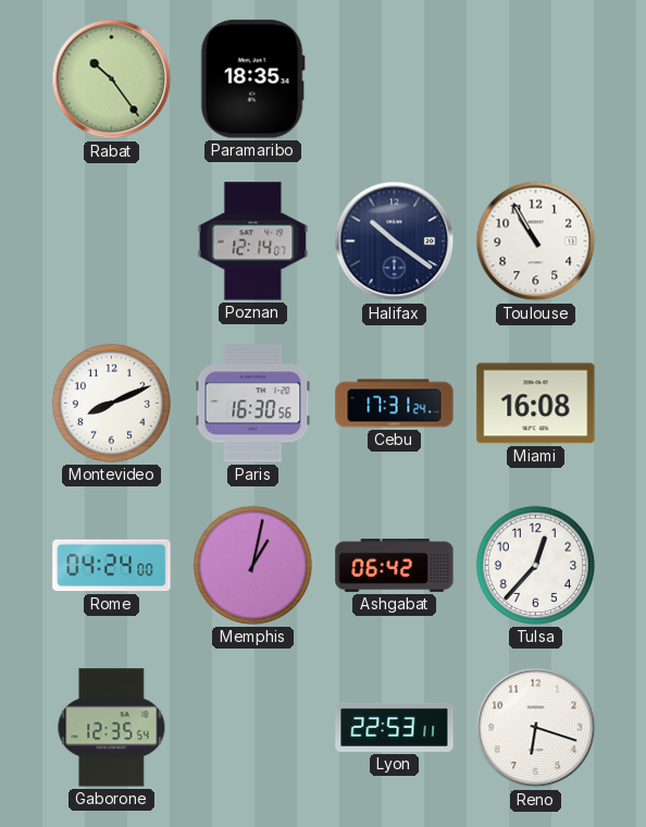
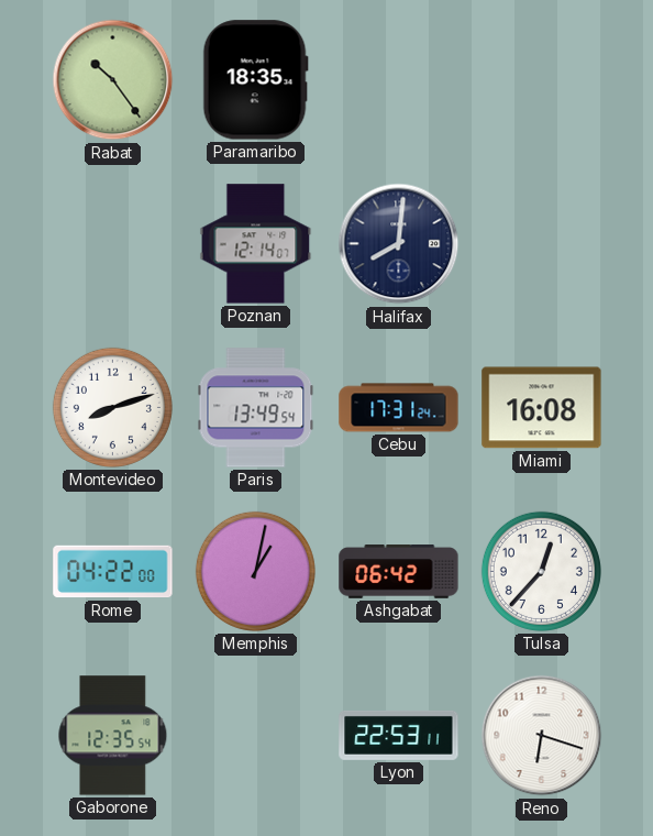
Halifax: 10:21 -> 8:01
Toulouse: 10:55 -> none
Montevideo: 8:11 -> 8:12
Paris: 16:30 -> 13:49
Rome: 04:24 -> 04:22
